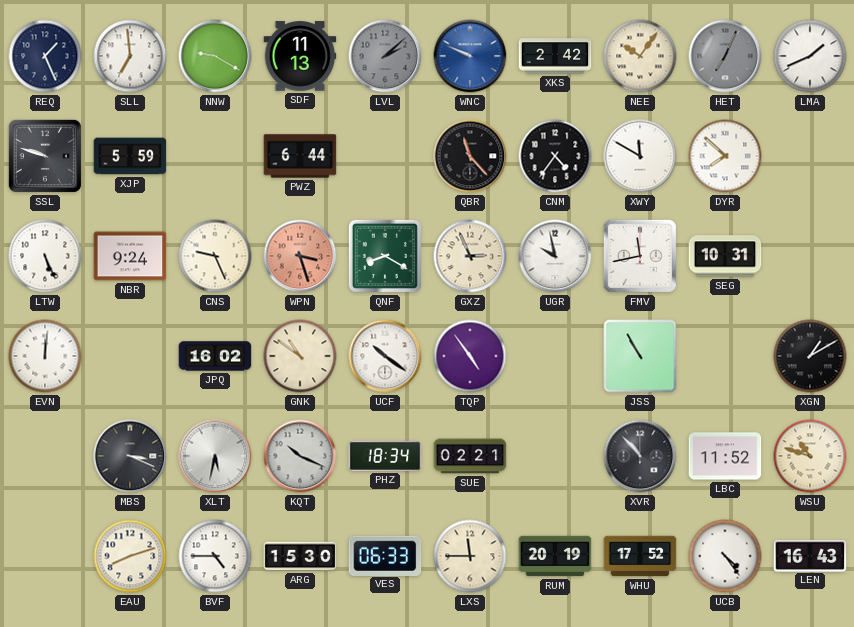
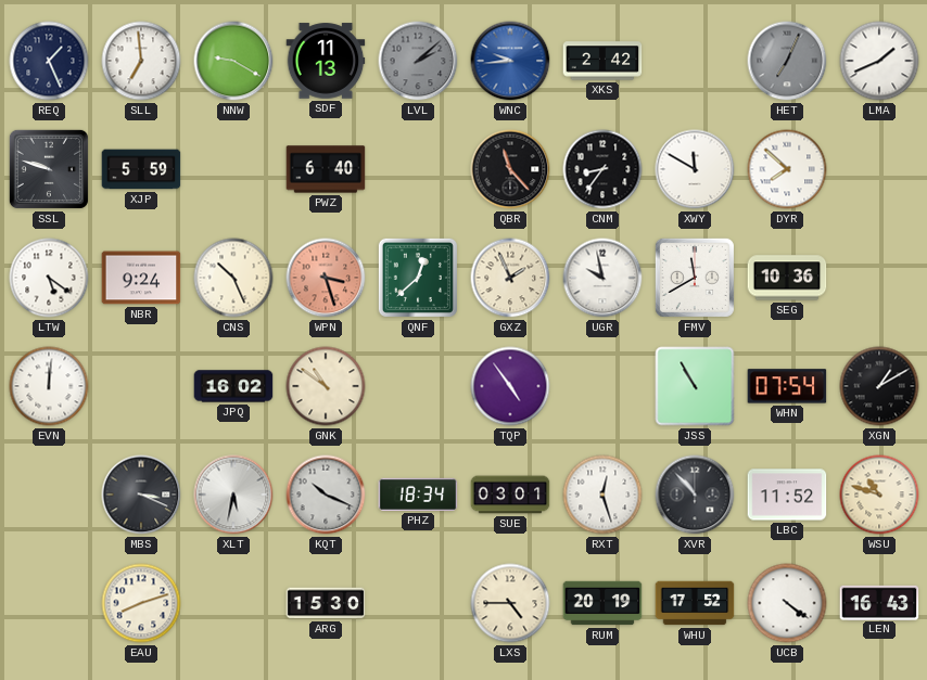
WNC: 9:49 -> 9:44
NEE: 10:06 -> none
PWZ: 6:44 -> 6:40
CNM: 4:36 -> 8:36
LTW: 5:26 -> 5:21
CNS: 9:26 -> 10:26
QNF: 8:20 -> 12:38
GXZ: 2:56 -> 1:56
FMV: 11:43 -> 11:40
SEG: 10:31 -> 10:36
UCF: 10:21 -> none
WHN: none -> 07:54
SUE: 02:21 -> 03:01
RXT: none -> 12:27
BVF: 4:45 -> none
VES: 06:33 -> none
LXS: 11:45 -> 4:45
UCB: 4:24 -> 4:21
